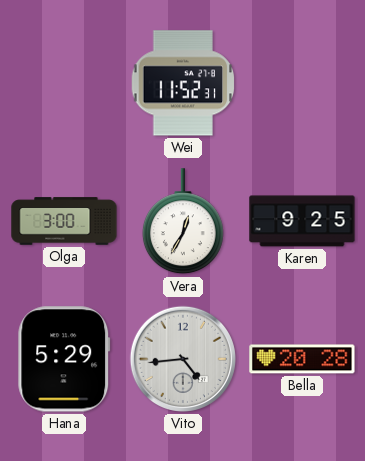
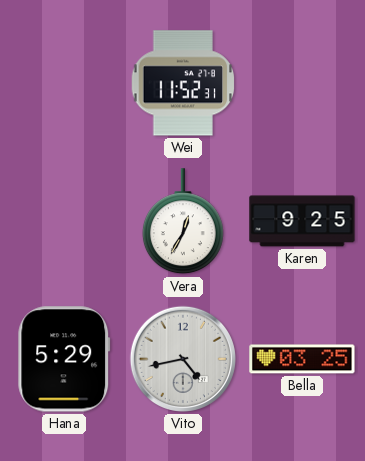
Olga: 3:00 -> none
Vito: 4:44 -> 4:43
Bella: 20:28 -> 03:25
